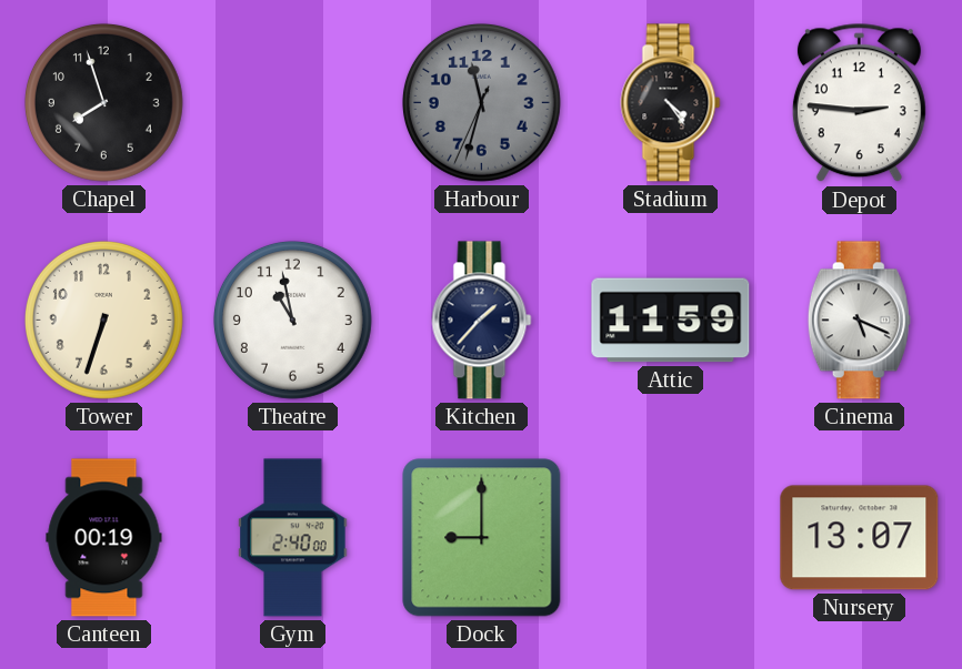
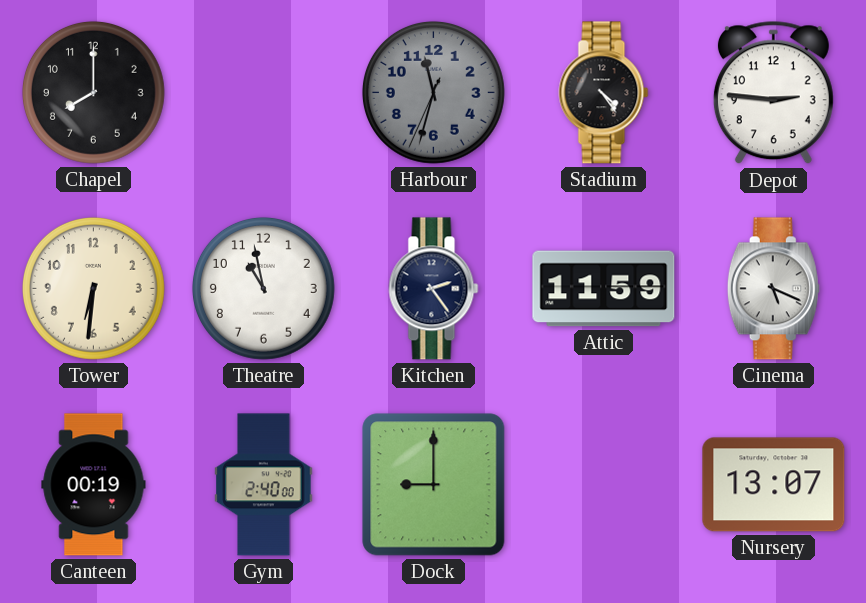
Chapel: 7:57 -> 8:00
Tower: 6:33 -> 6:31
Kitchen: 1:37 -> 2:24
